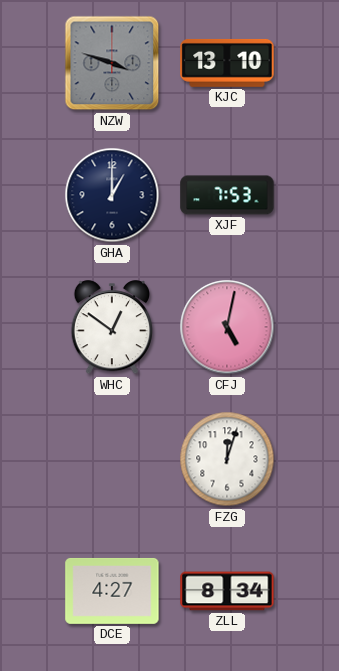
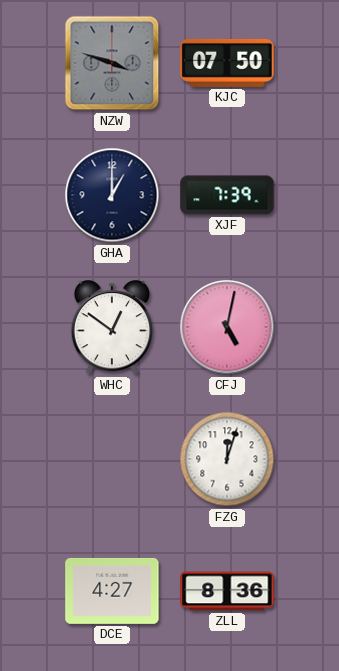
KJC: 13:10 -> 07:50
XJF: 7:53 -> 7:39
ZLL: 8:34 -> 8:36
